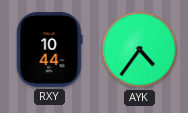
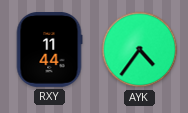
RXY: 10:44 -> 11:44
